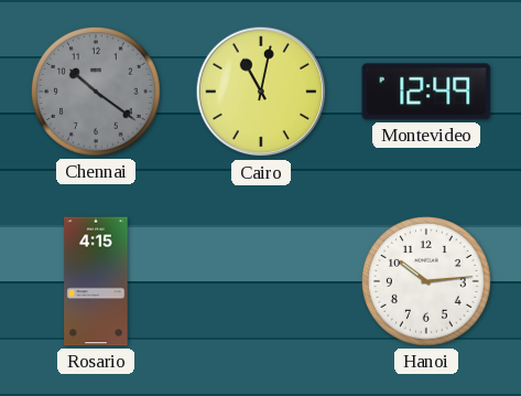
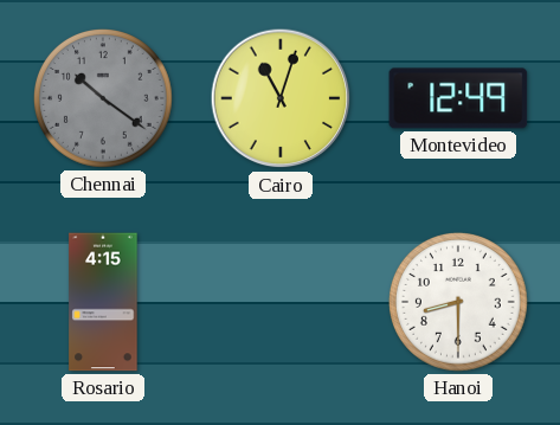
Cairo: 11:02 -> 11:03
Hanoi: 10:14 -> 8:30
